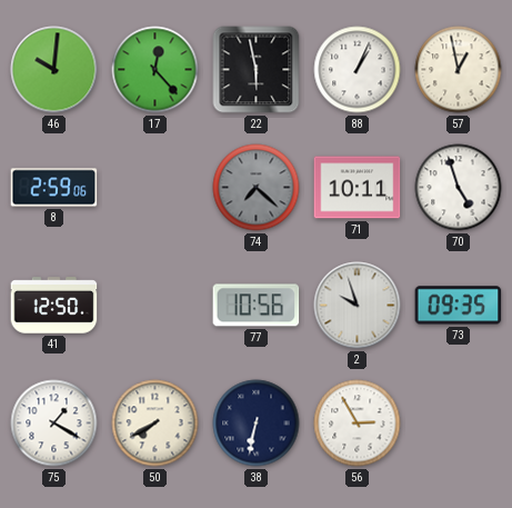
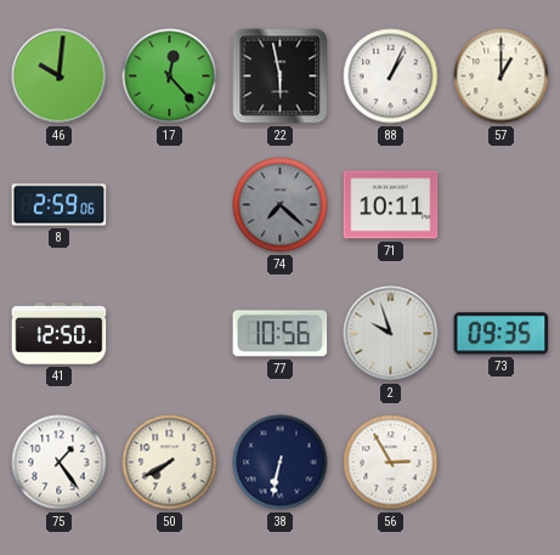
57: 12:58 -> 1:00
70: 4:57 -> none
75: 1:20 -> 1:24
